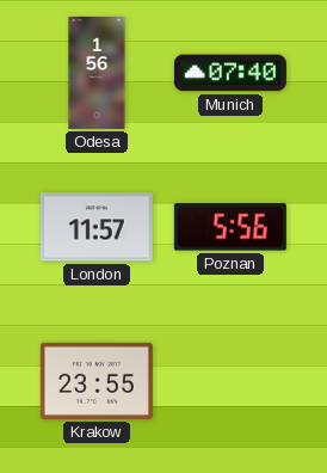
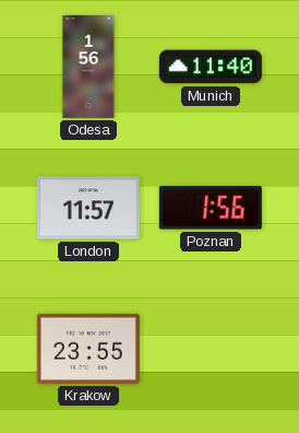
Munich: 07:40 -> 11:40
Poznan: 5:56 -> 1:56
